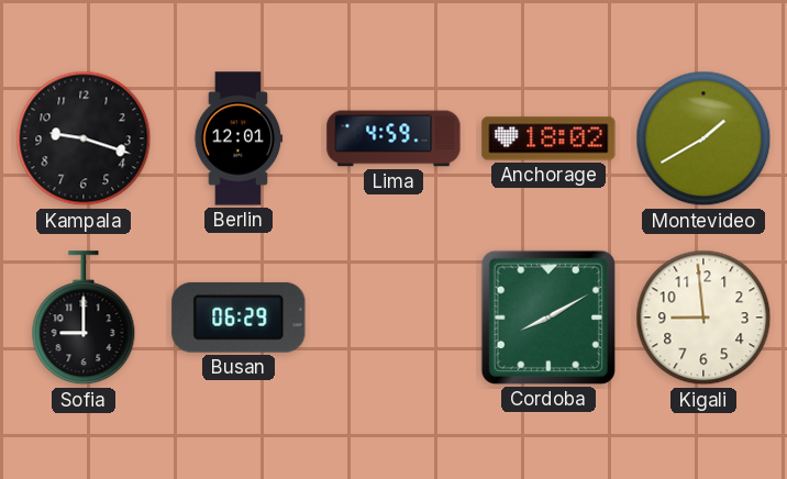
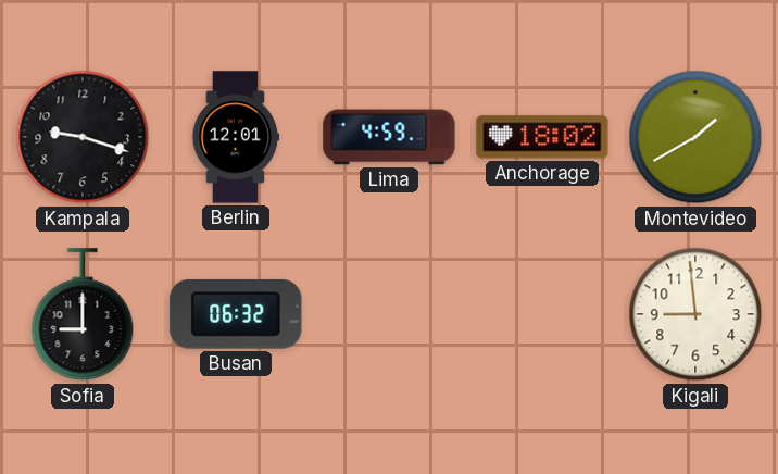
Busan: 06:29 -> 06:32
Cordoba: 8:10 -> none
